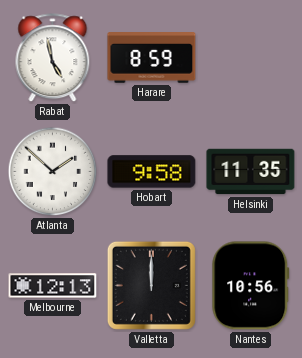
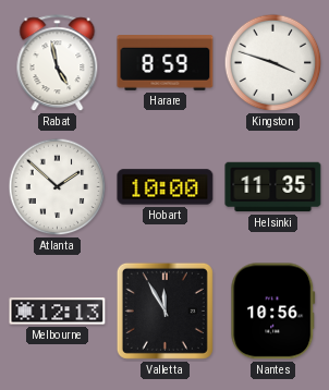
Kingston: none -> 3:48
Hobart: 9:58 -> 10:00
Valletta: 12:00 -> 11:55
